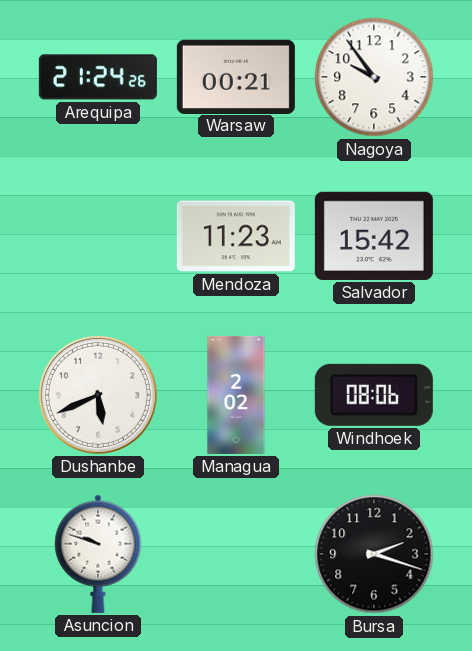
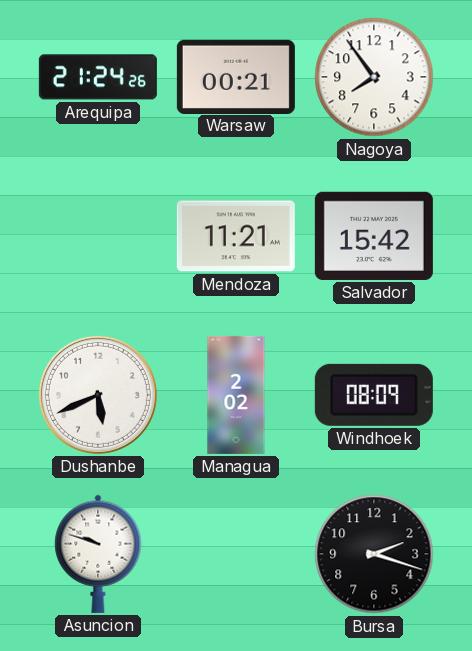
Nagoya: 9:54 -> 7:54
Mendoza: 11:23 -> 11:21
Windhoek: 08:06 -> 08:09
